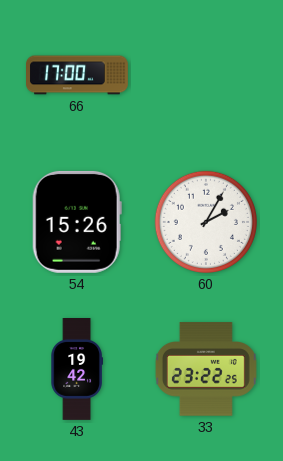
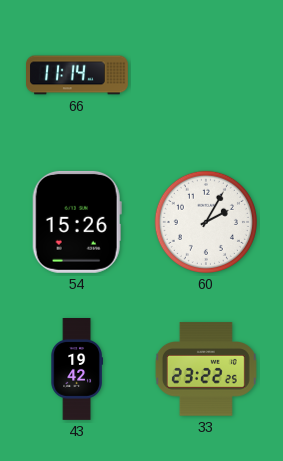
66: 17:00 -> 11:14
